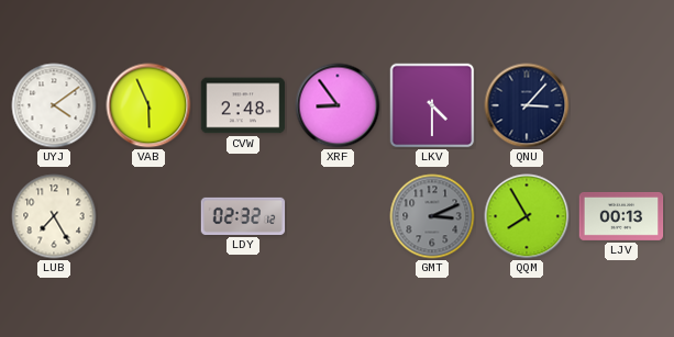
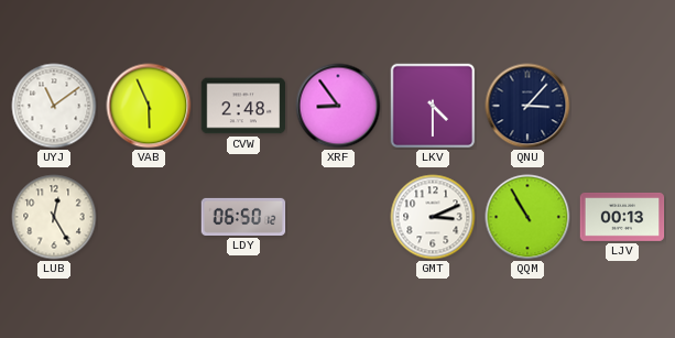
UYJ: 4:09 -> 11:09
LUB: 7:25 -> 12:25
LDY: 02:32 -> 06:50
GMT dial: grey -> white
QQM: 7:55 -> 10:55
